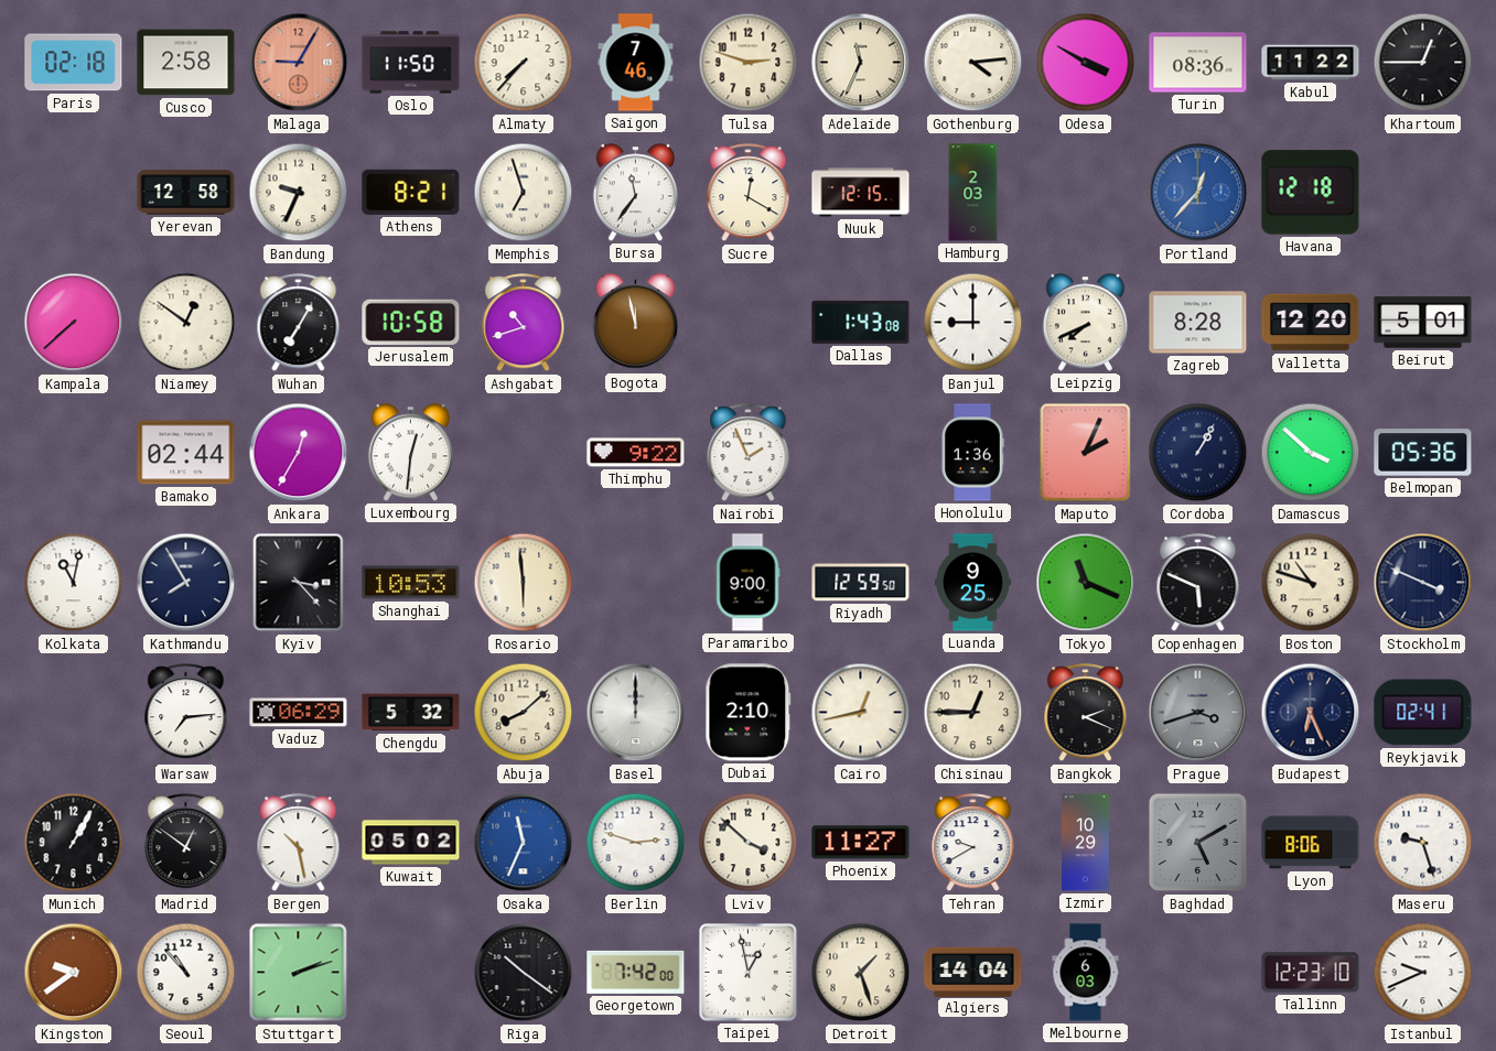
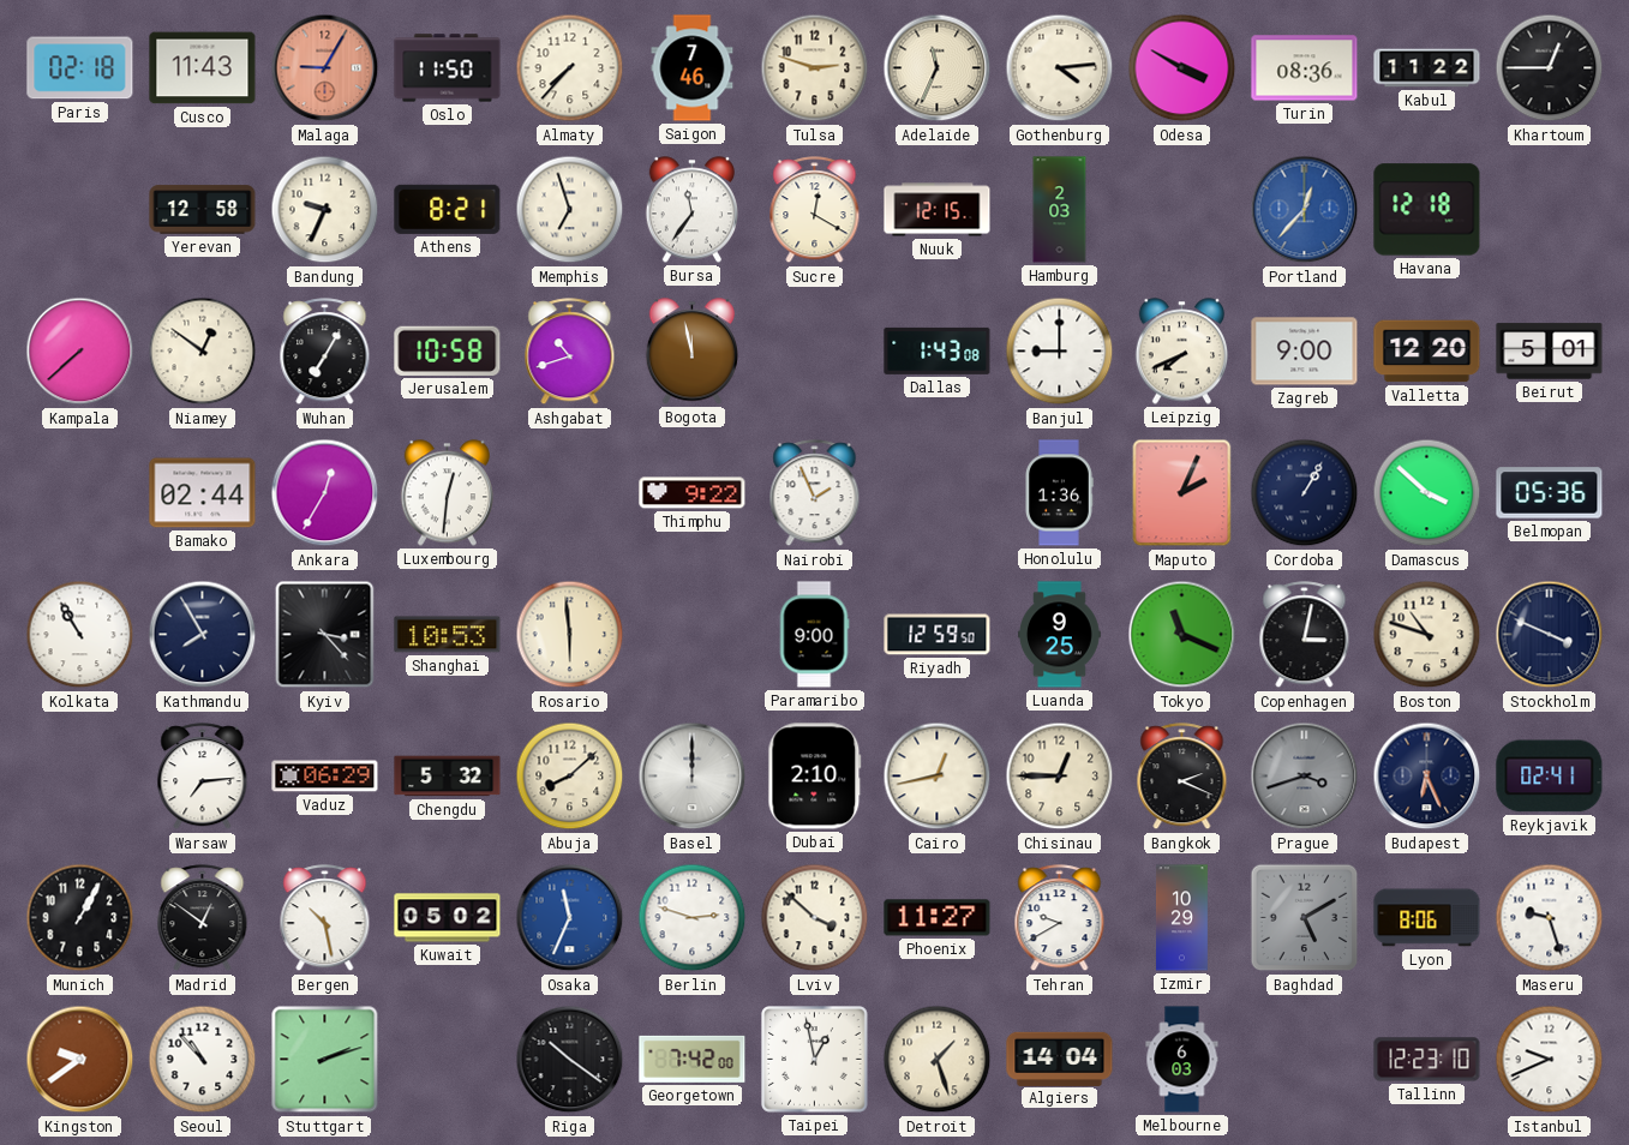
Cusco: 2:58 -> 11:43
Zagreb: 8:28 -> 9:00
Kolkata: 11:02 -> 10:55
Copenhagen: 5:49 -> 3:02
